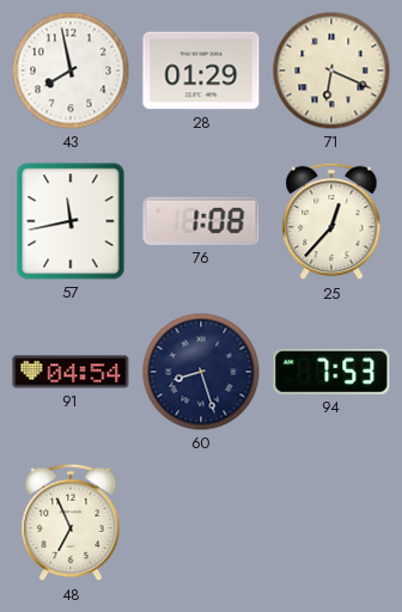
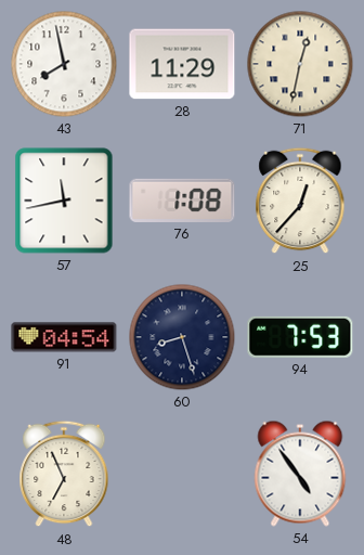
28: 01:29 -> 11:29
71: 6:19 -> 12:32
54: none -> 4:54
